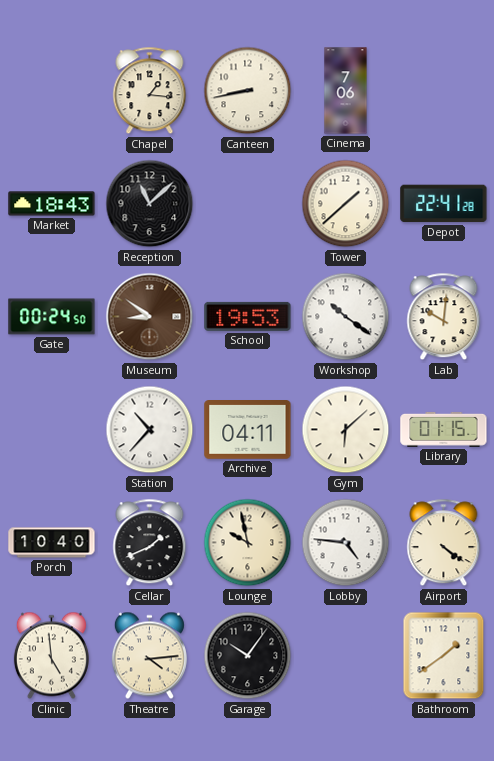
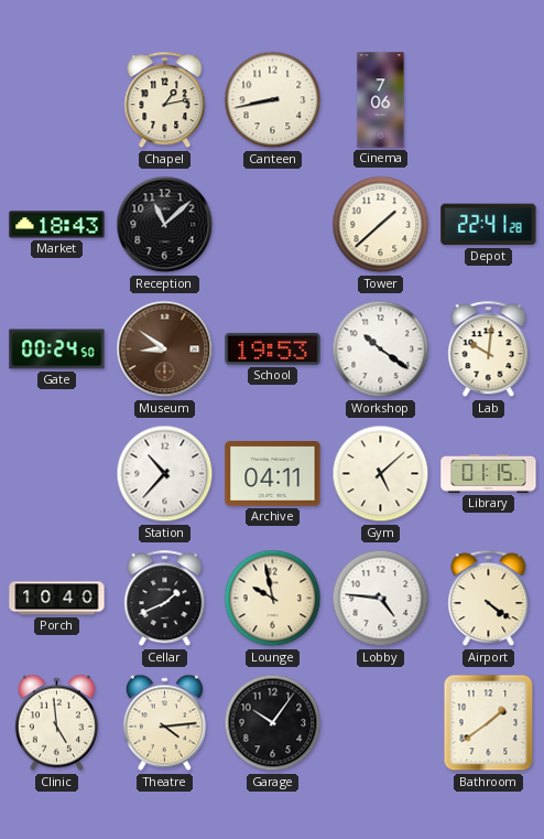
Chapel: 1:16 -> 1:13
Gym: 6:08 -> 5:08
